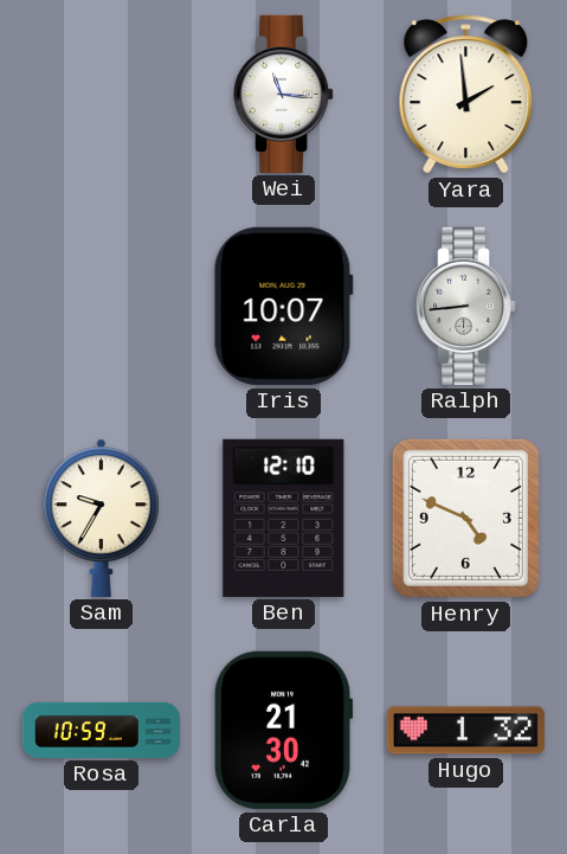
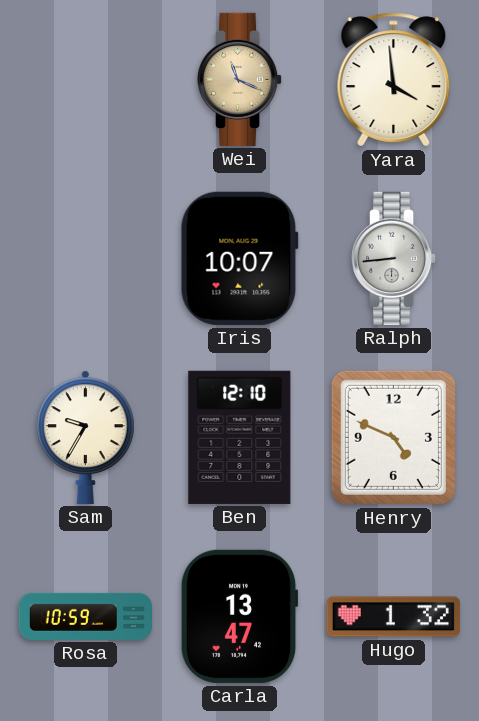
Wei: 11:16 -> 11:19
Wei dial: white -> champagne
Yara: 1:59 -> 3:59
Carla: 21:30 -> 13:47
